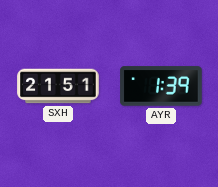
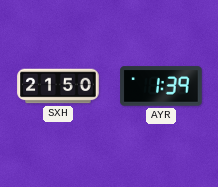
SXH: 21:51 -> 21:50
